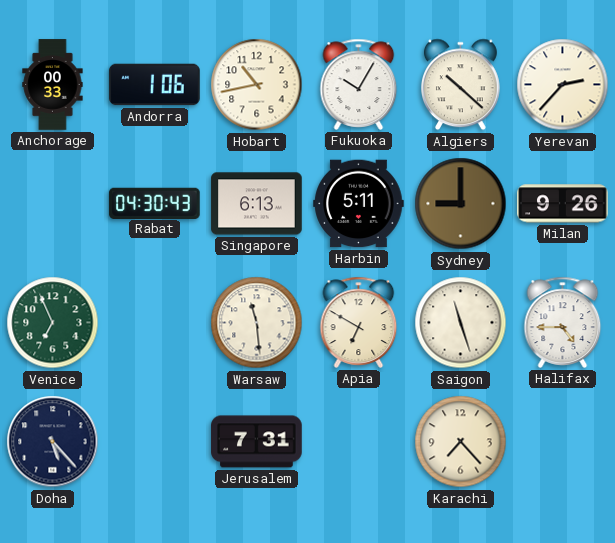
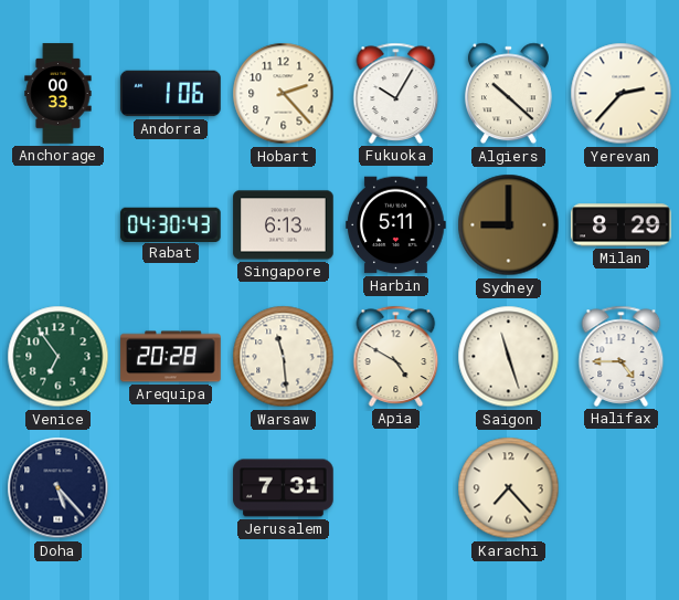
Hobart: 10:43 -> 2:23
Milan: 9:26 -> 8:29
Venice: 6:56 -> 6:54
Arequipa: none -> 20:28
Apia: 6:50 -> 4:50
